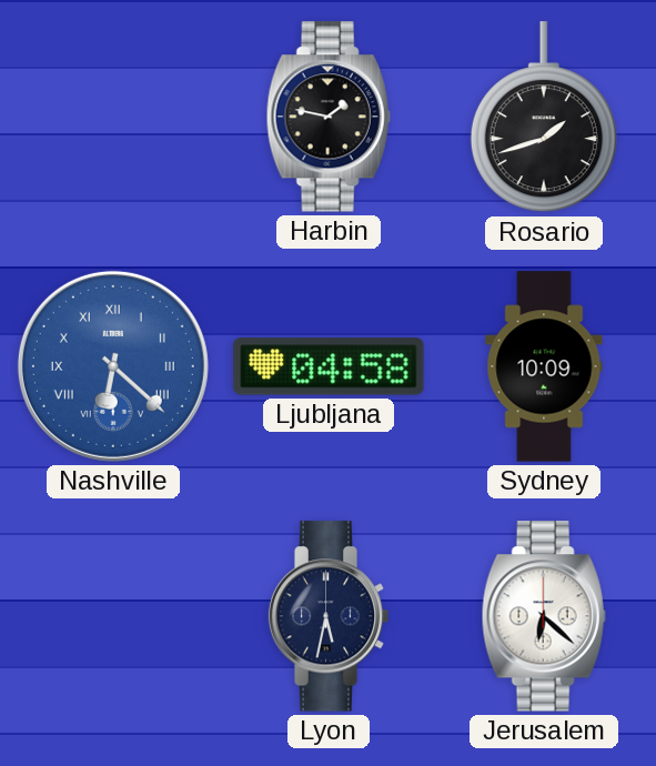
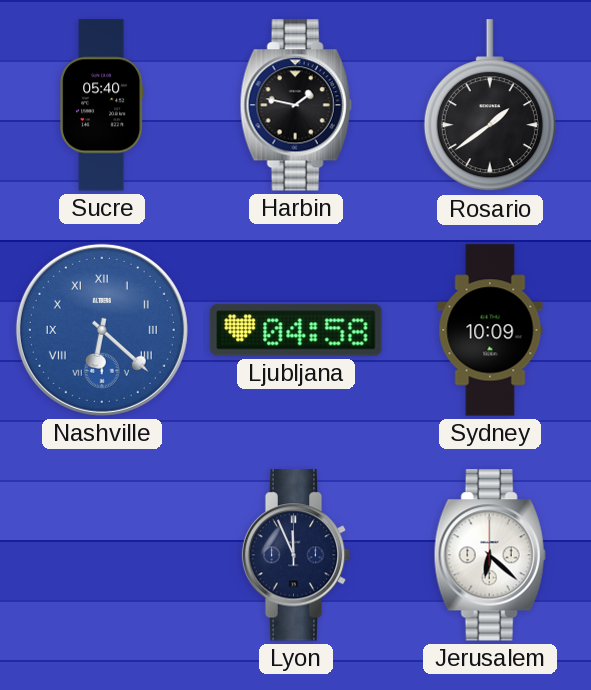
Sucre: none -> 05:40
Rosario: 1:42 -> 1:39
Lyon: 5:32 -> 11:56
